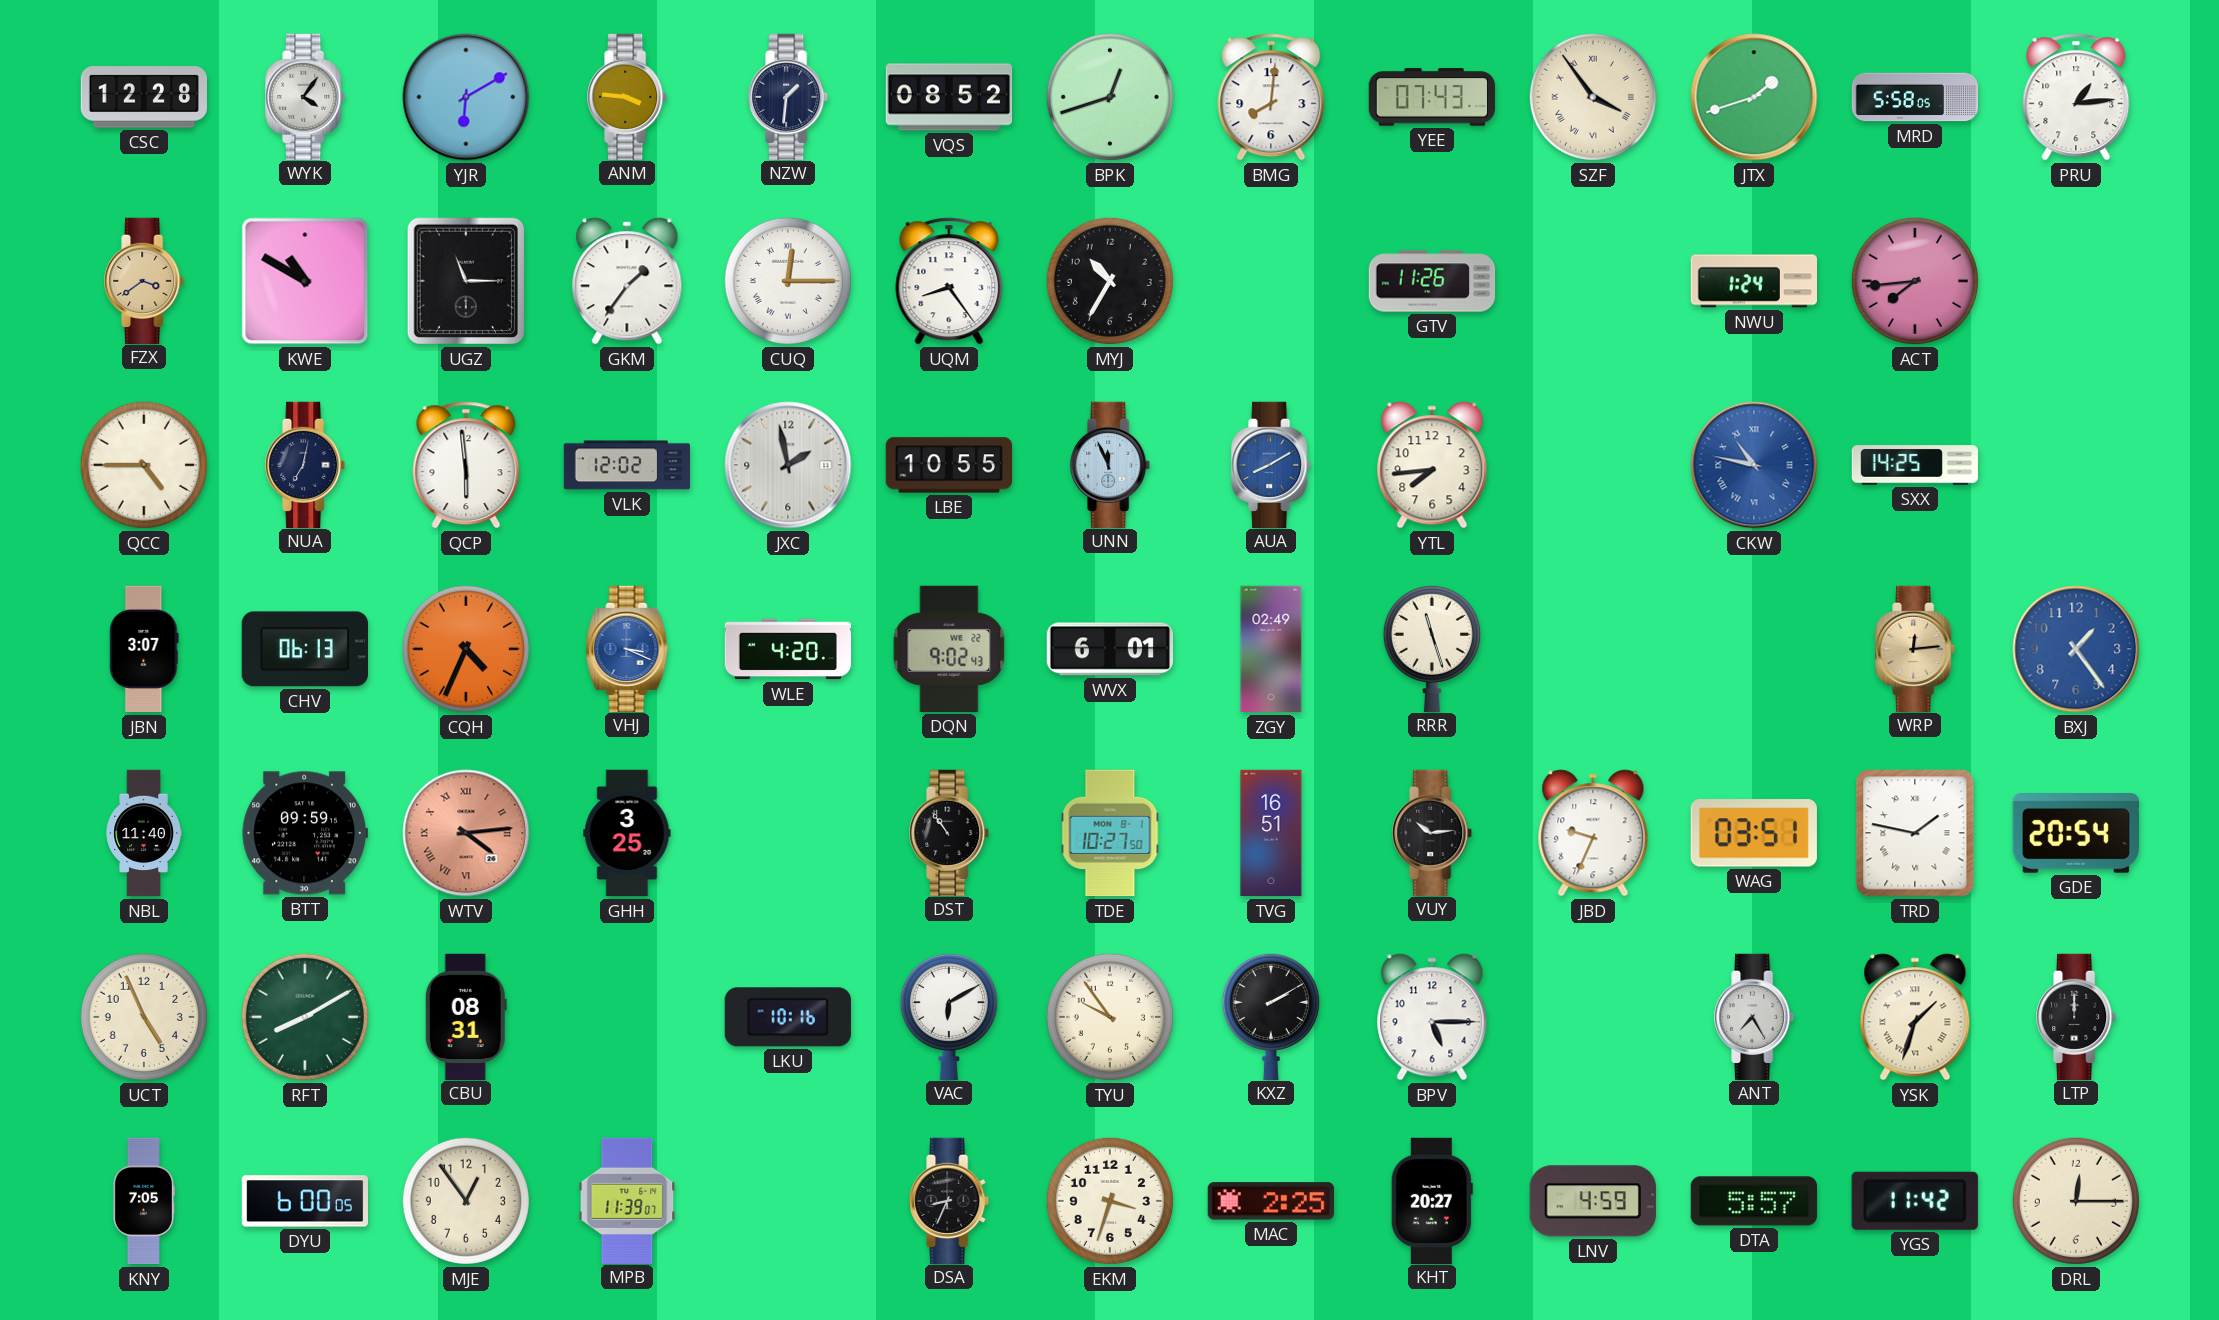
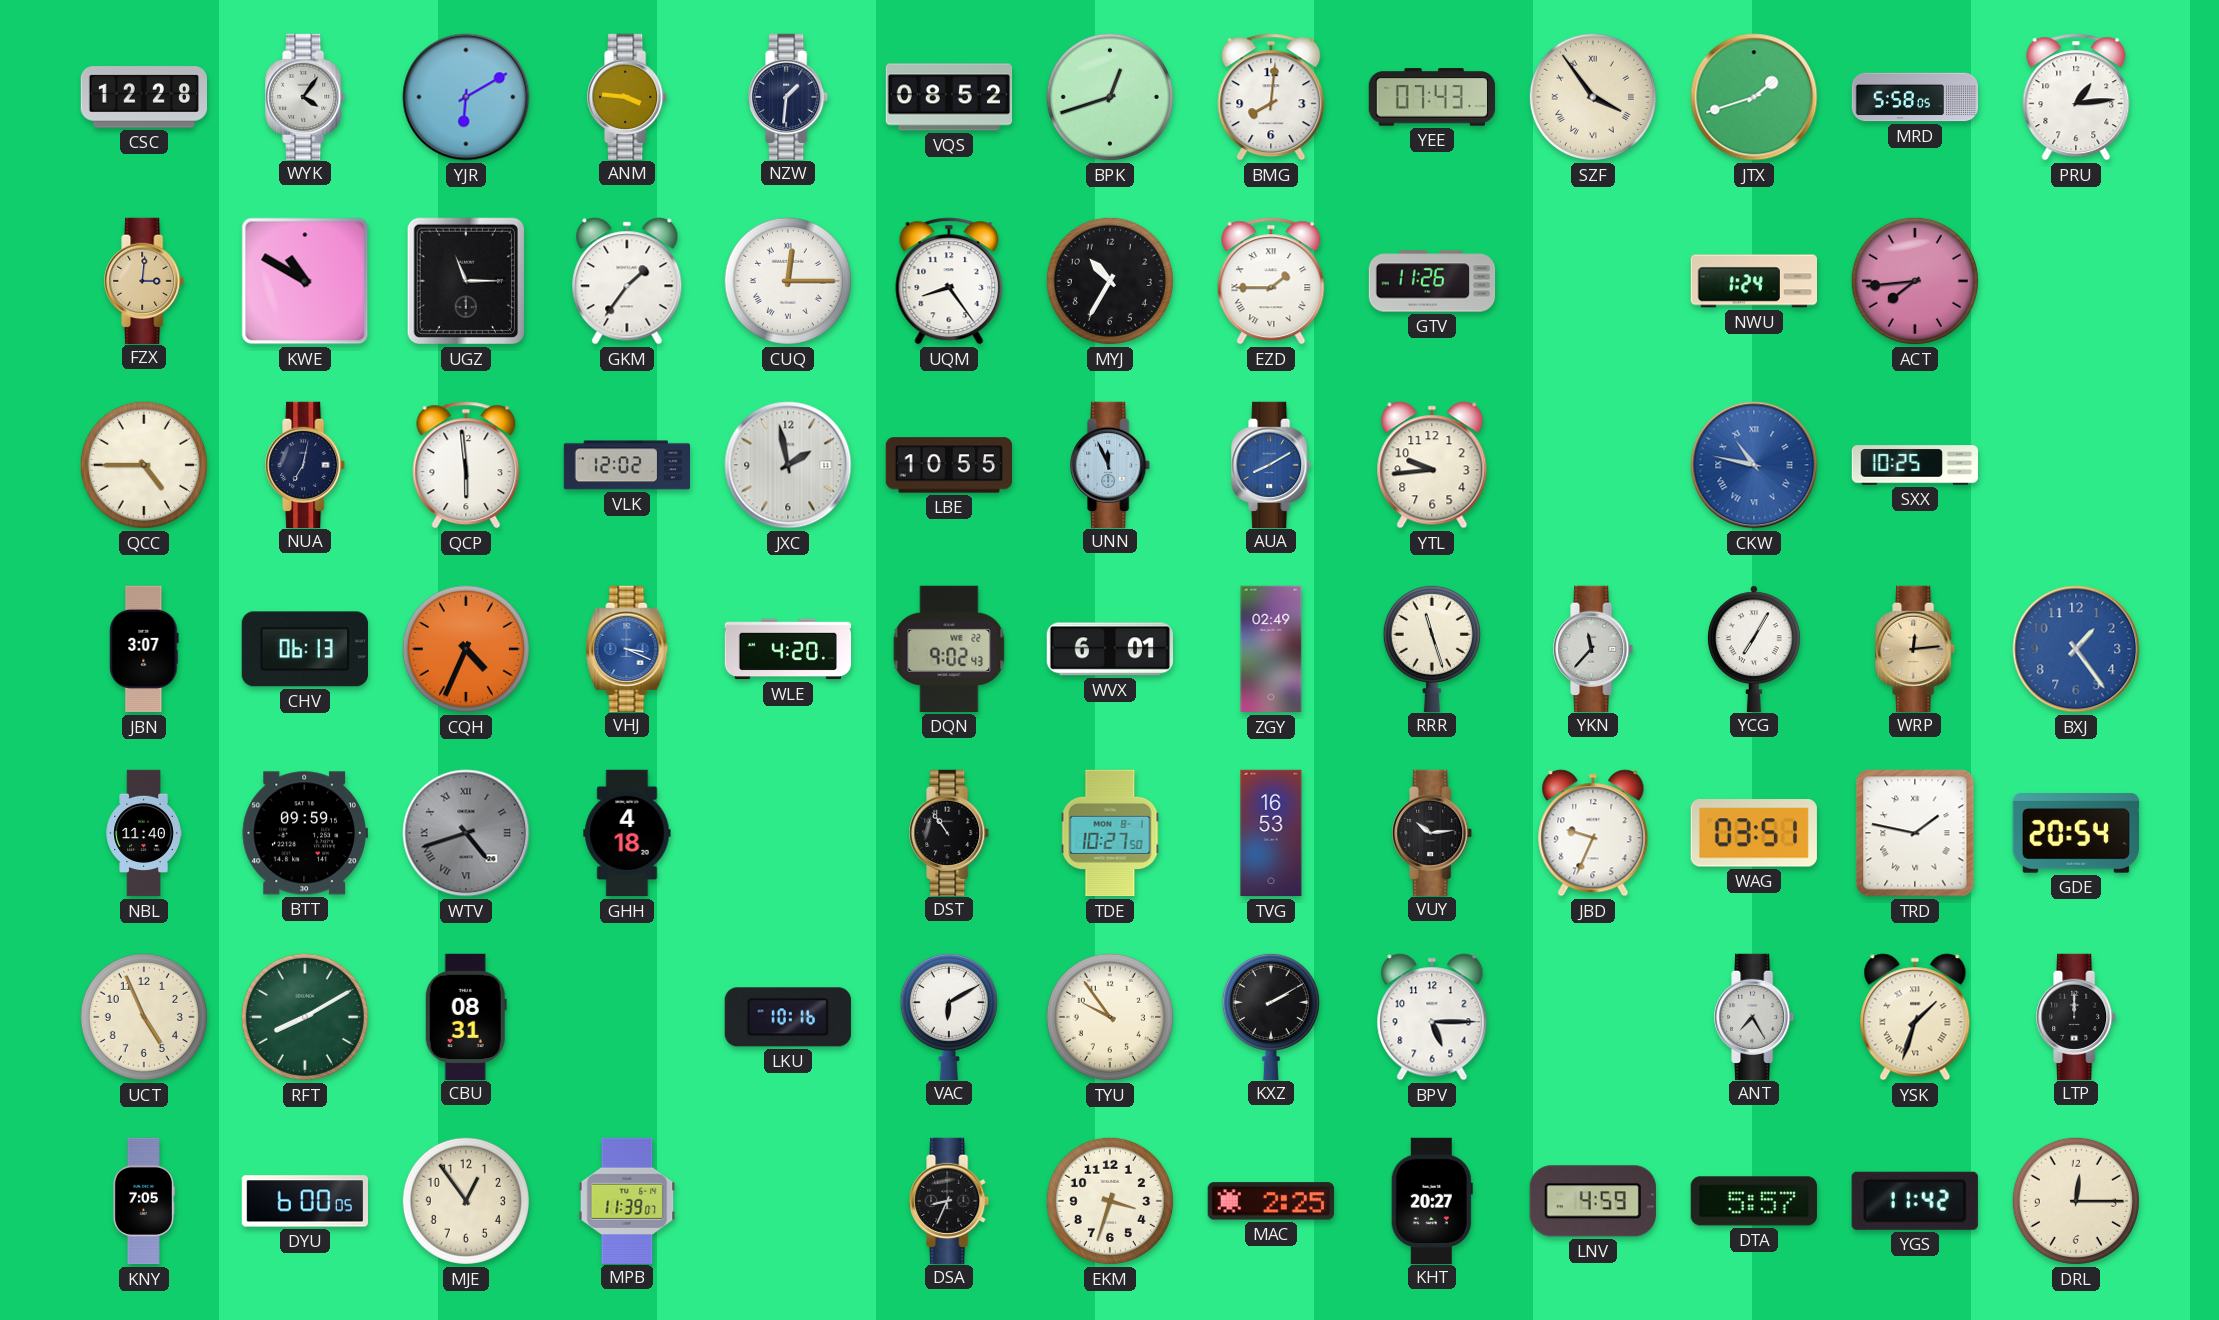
FZX: 3:39 -> 3:01
EZD: none -> 1:45
YTL: 7:44 -> 9:44
SXX: 14:25 -> 10:25
YKN: none -> 11:37
YCG: none -> 7:05
WTV: 4:14 -> 4:42
WTV dial: salmon -> grey
GHH: 3:25 -> 4:18
TVG: 16:51 -> 16:53
